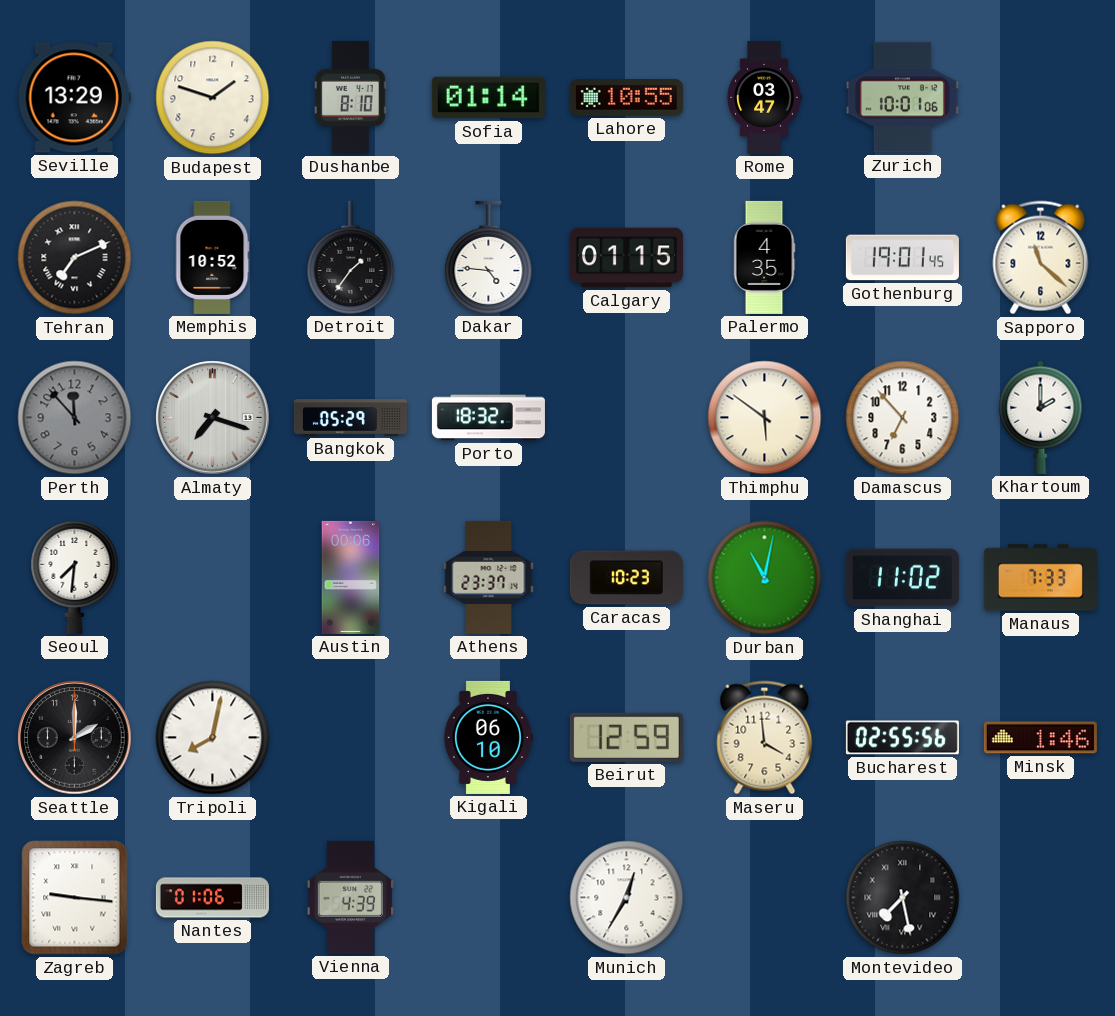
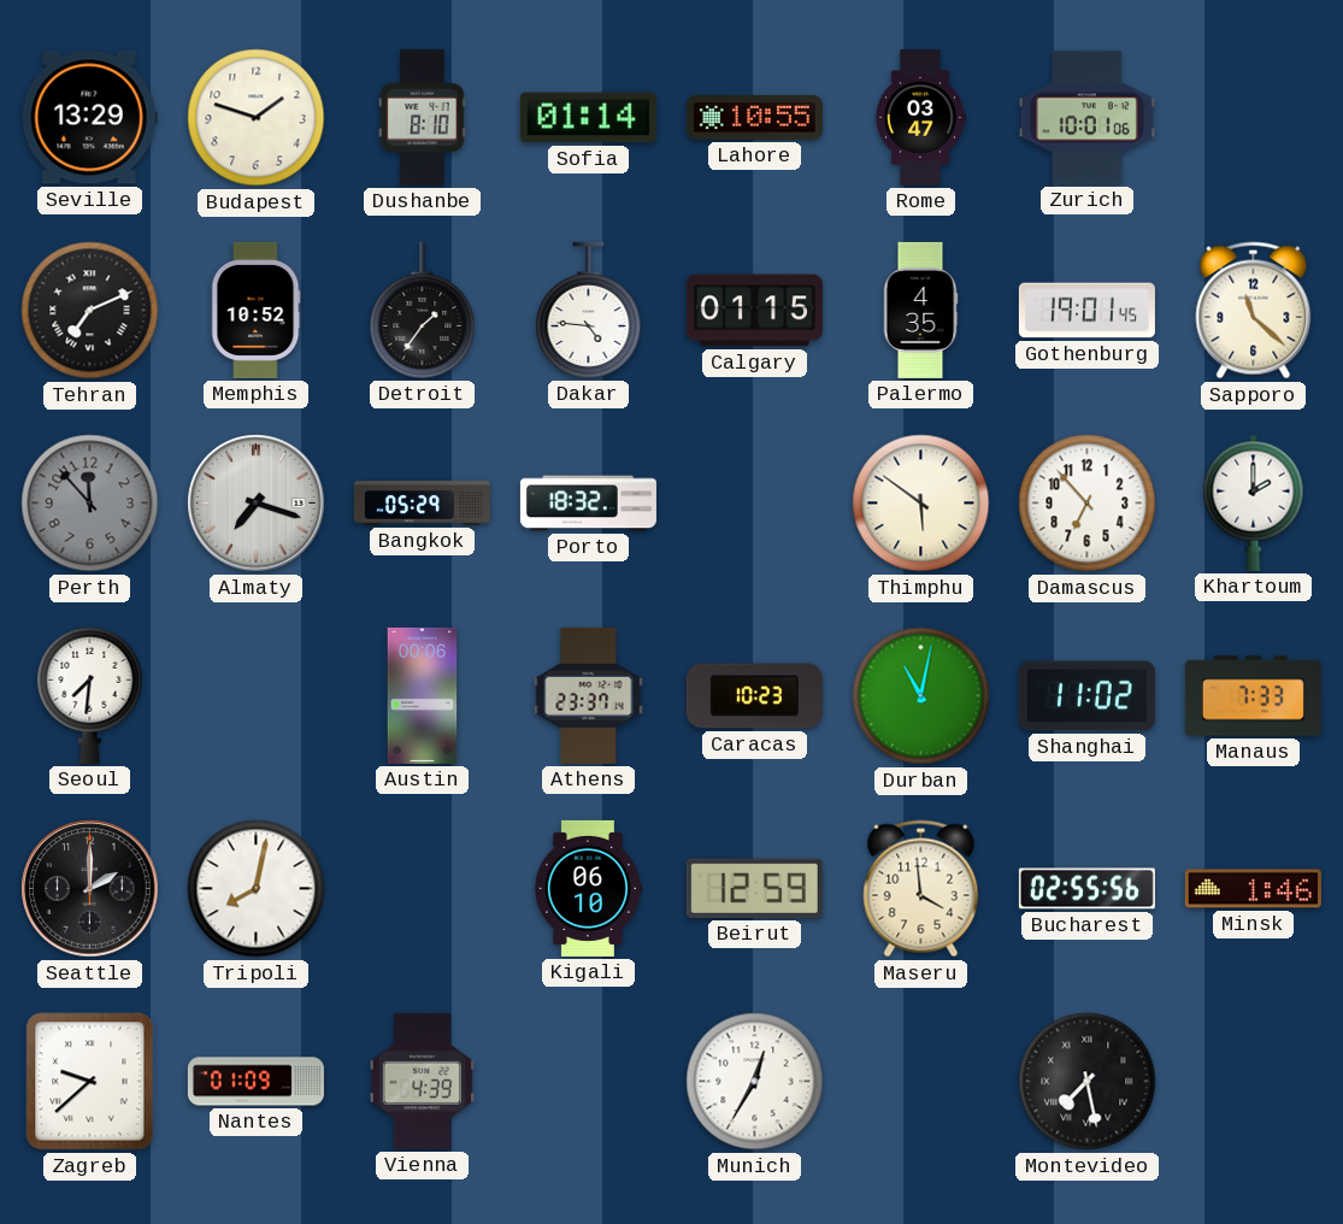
Zagreb: 9:16 -> 9:38
Nantes: 01:06 -> 01:09
